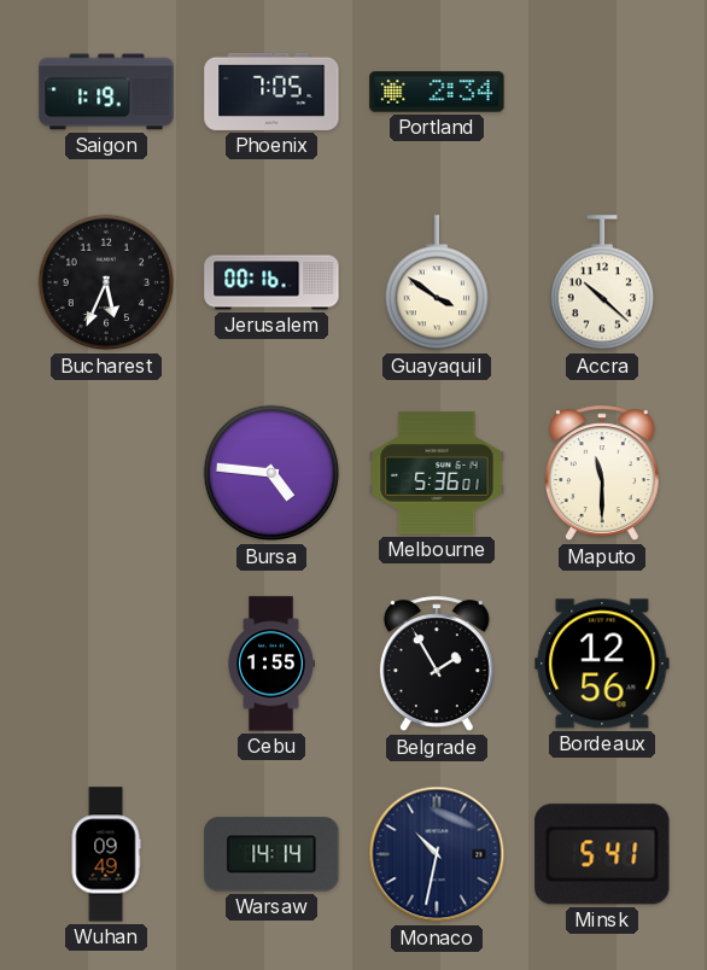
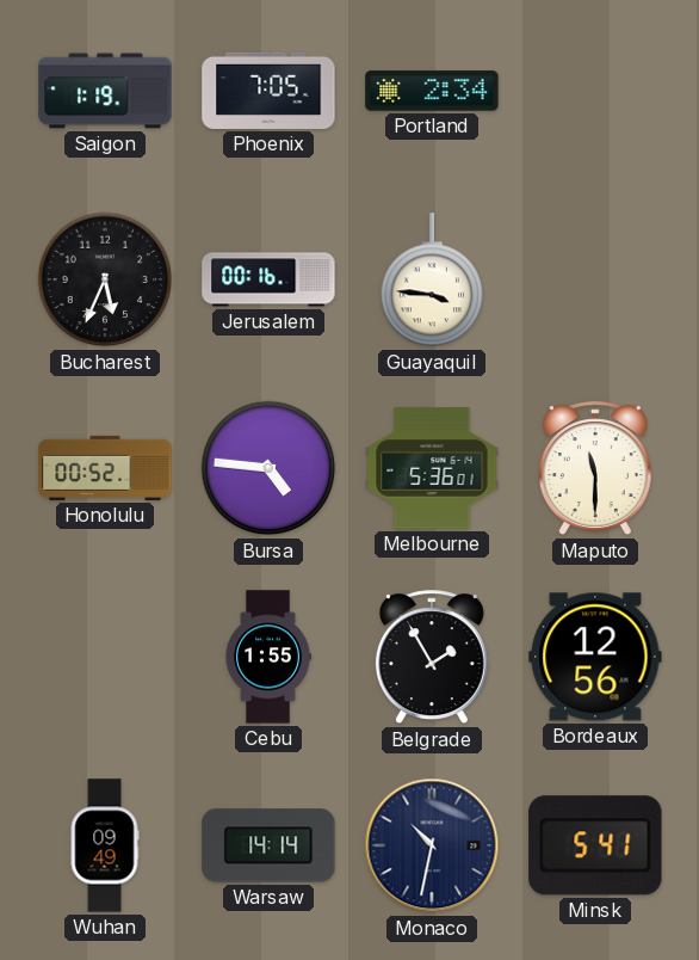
Guayaquil: 3:51 -> 3:46
Accra: 10:22 -> none
Honolulu: none -> 00:52
